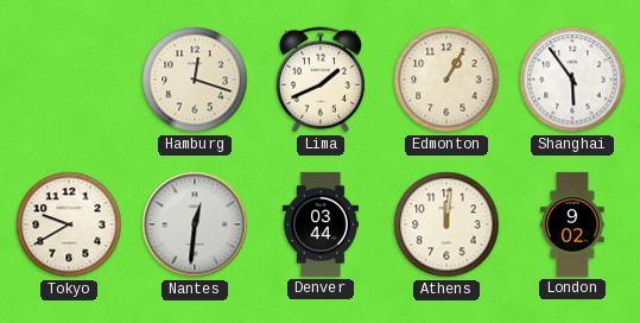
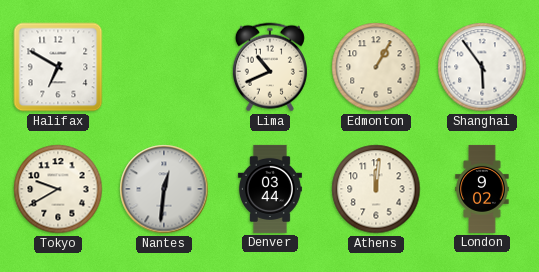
Halifax: none -> 6:50
Hamburg: 12:18 -> none
Lima: 1:41 -> 10:41
